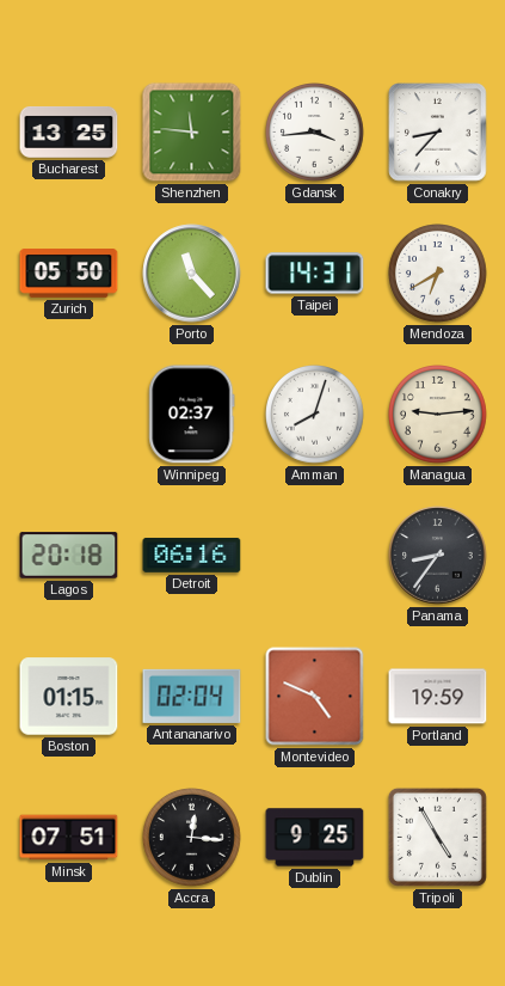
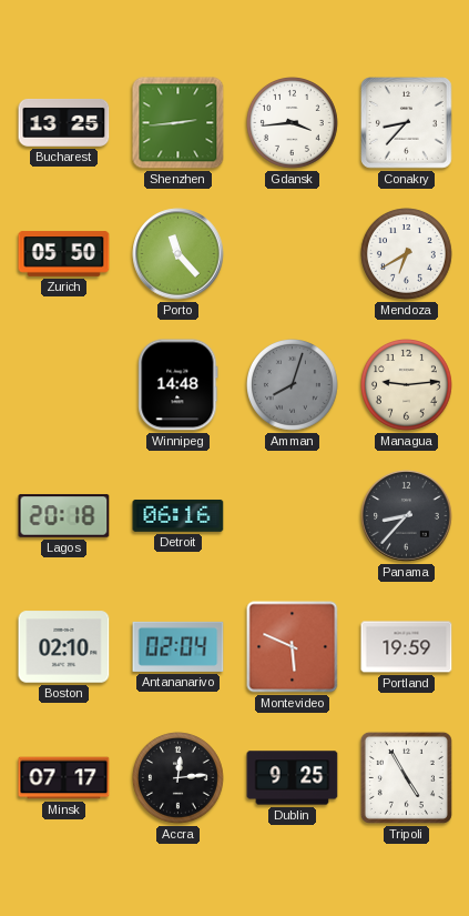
Shenzhen: 11:46 -> 2:44
Taipei: 14:31 -> none
Winnipeg: 02:37 -> 14:48
Amman dial: white -> grey
Panama: 8:36 -> 8:37
Boston: 01:15 -> 02:10
Montevideo: 4:49 -> 5:49
Minsk: 07:51 -> 07:17
Accra: 12:16 -> 12:14
